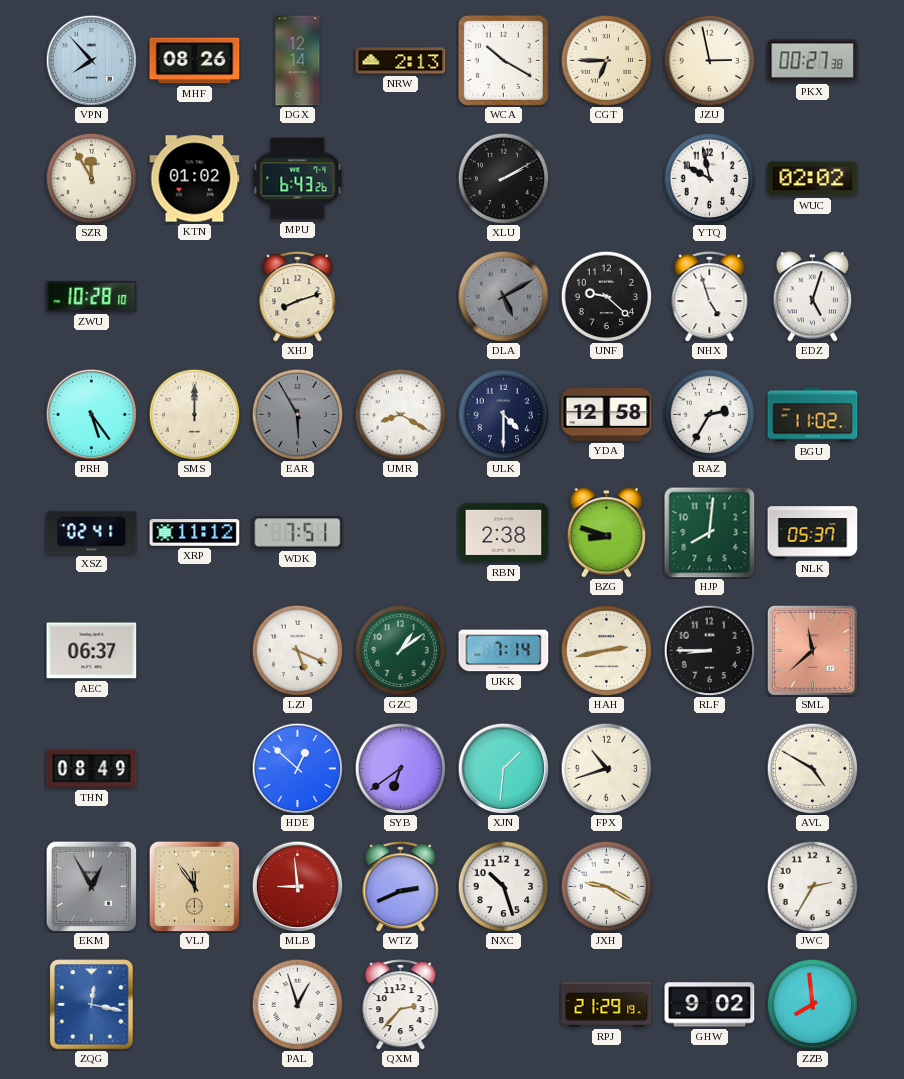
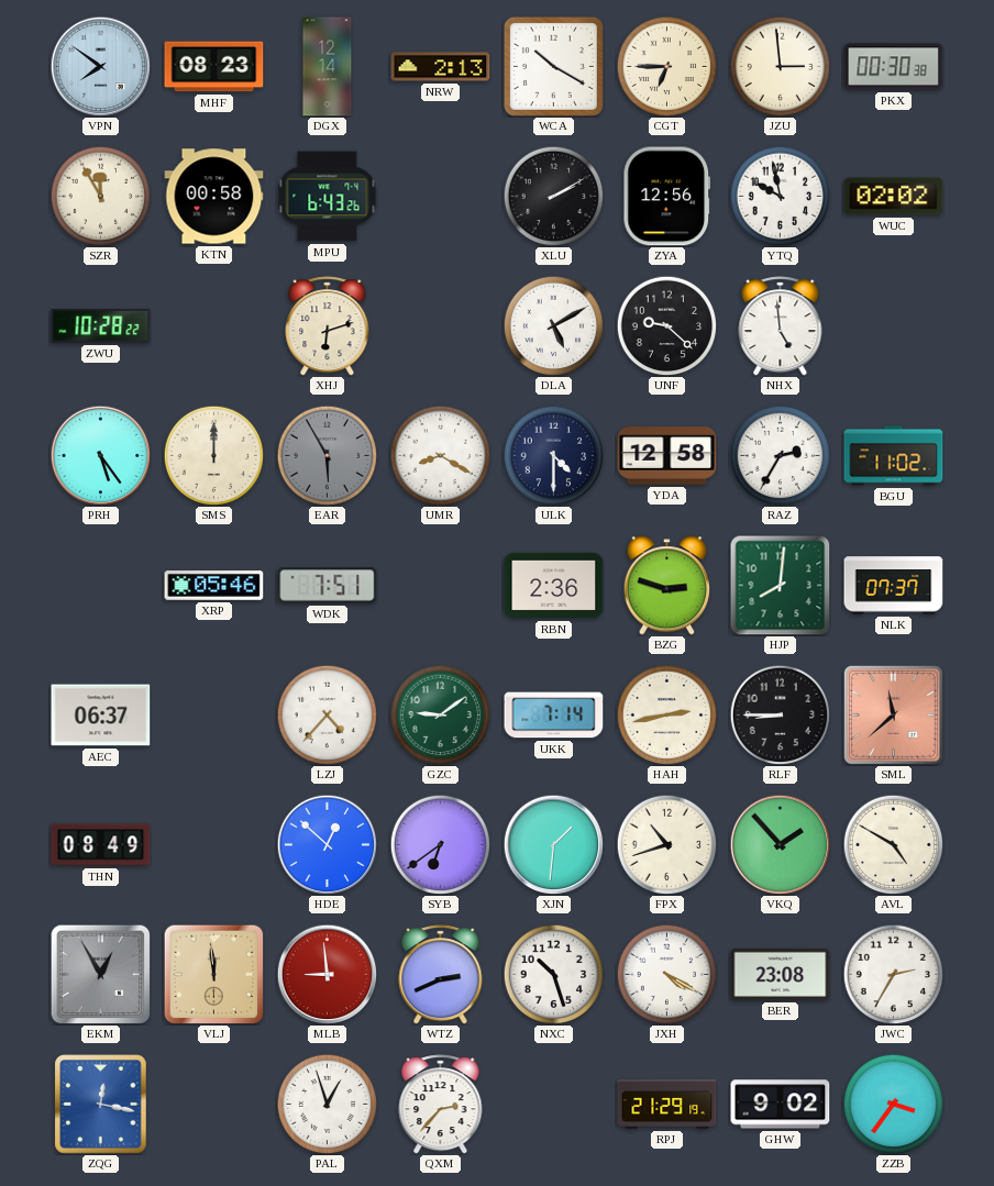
VPN: 7:53 -> 7:51
MHF: 08:26 -> 08:23
JZU: 2:58 -> 2:59
PKX: 00:27 -> 00:30
KTN: 01:02 -> 00:58
ZYA: none -> 12:56
ZWU: 10:28:10 -> 10:28:22
XHJ: 8:12 -> 6:12
DLA dial: grey -> white
NHX: 4:57 -> 4:59
EDZ: 5:03 -> none
XSZ: 02:41 -> none
XRP: 11:12 -> 05:46
RBN: 2:38 -> 2:36
BZG: 8:48 -> 2:48
NLK: 05:37 -> 07:37
LZJ: 5:19 -> 4:37
GZC: 1:09 -> 9:09
VKQ: none -> 1:53
VLJ: 11:54 -> 11:59
JXH: 9:20 -> 4:20
BER: none -> 23:08
ZZB: 7:59 -> 3:36
